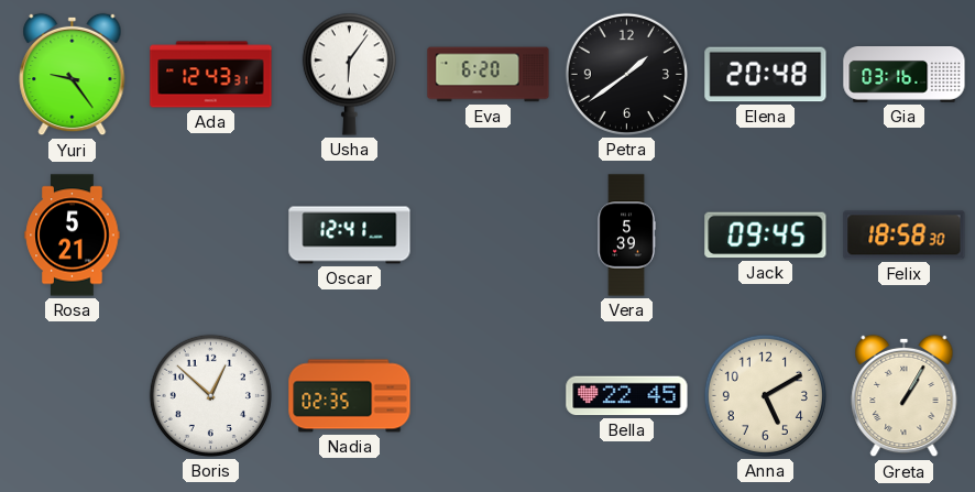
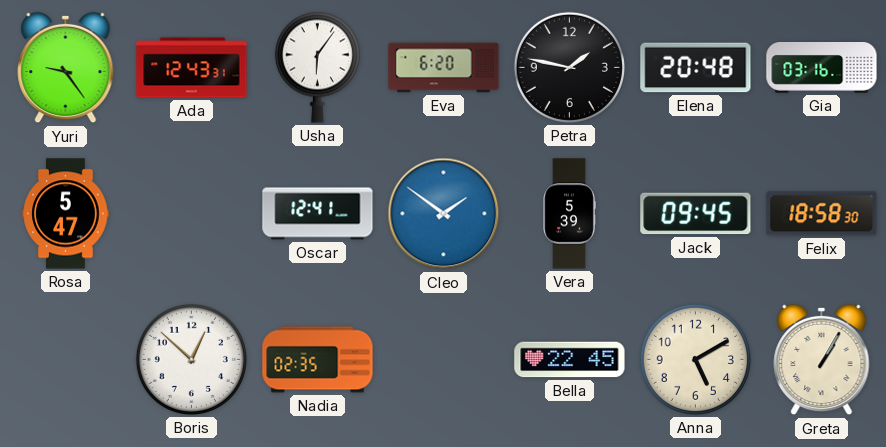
Petra: 1:39 -> 1:47
Rosa: 5:21 -> 5:47
Cleo: none -> 1:51
